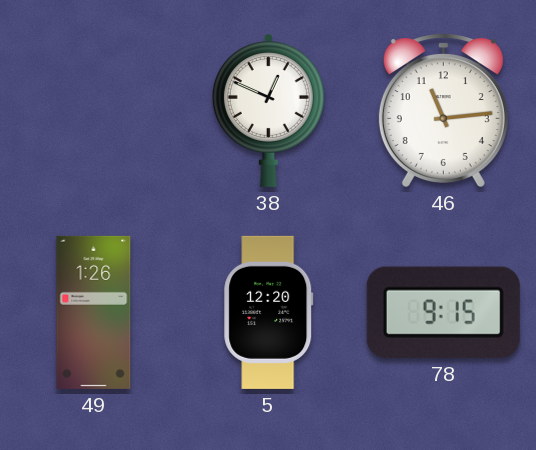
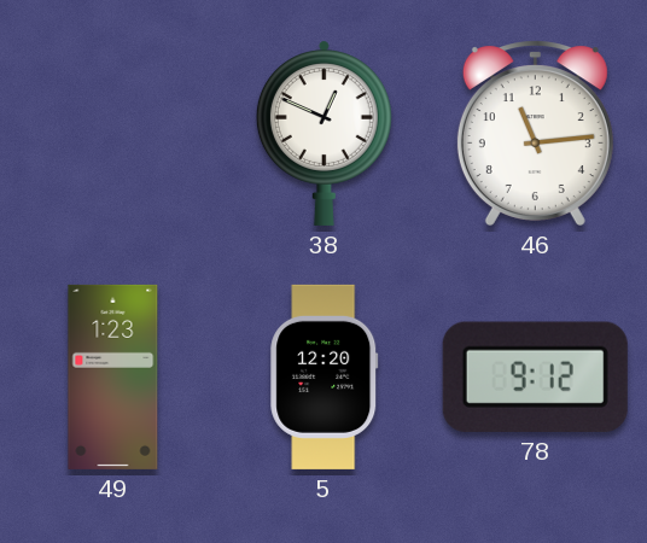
49: 1:26 -> 1:23
78: 9:15 -> 9:12
